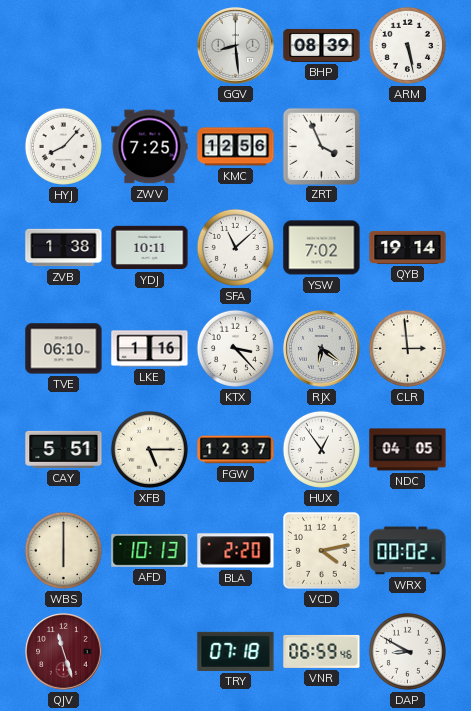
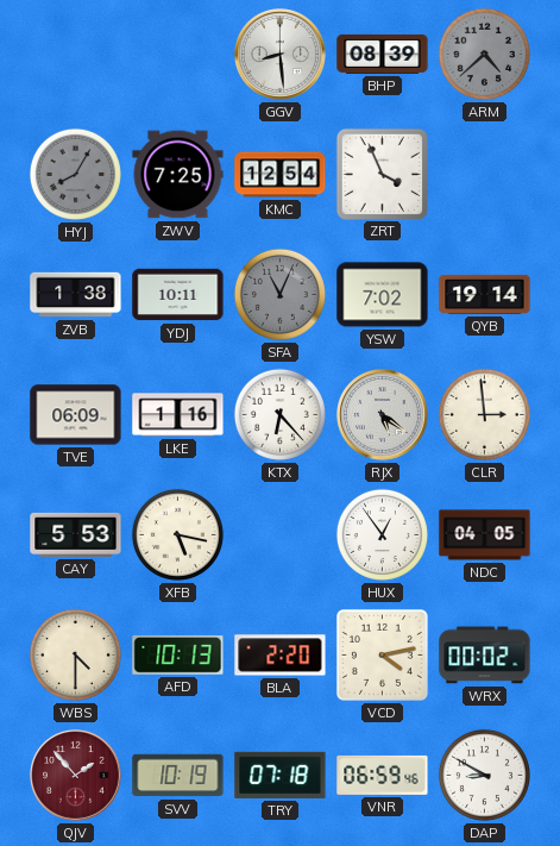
ARM: 5:28 -> 4:38
ARM dial: white -> grey
HYJ: 8:07 -> 8:05
HYJ dial: white -> grey
KMC: 12:56 -> 12:54
SFA: 11:08 -> 11:04
SFA dial: white -> grey
TVE: 06:10 -> 06:09
KTX: 3:23 -> 6:23
RJX: 6:21 -> 5:21
CAY: 5:51 -> 5:53
XFB: 5:15 -> 5:17
FGW: 12:37 -> none
WBS: 6:00 -> 4:30
QJV: 11:27 -> 1:53
SVV: none -> 10:19
